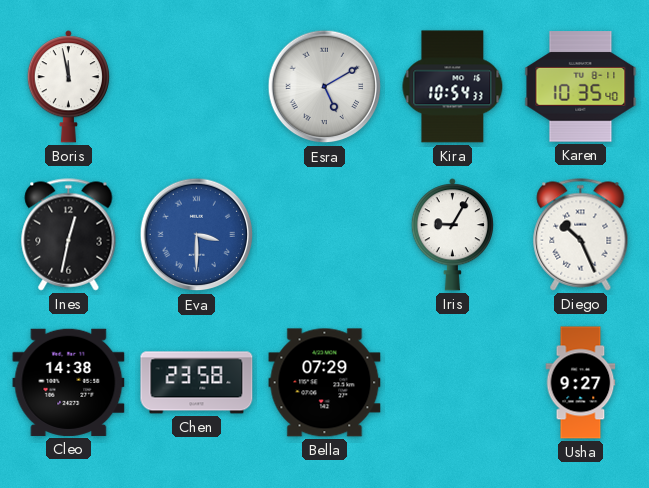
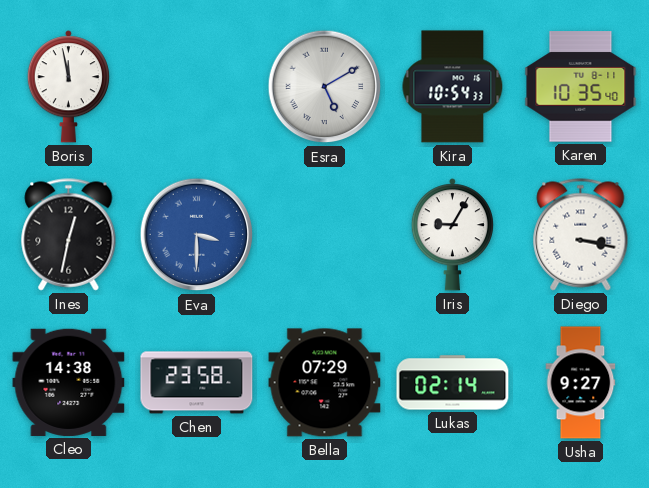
Diego: 10:26 -> 3:17
Lukas: none -> 02:14
